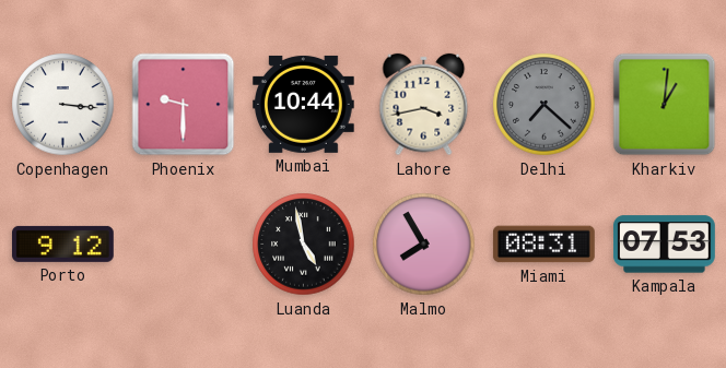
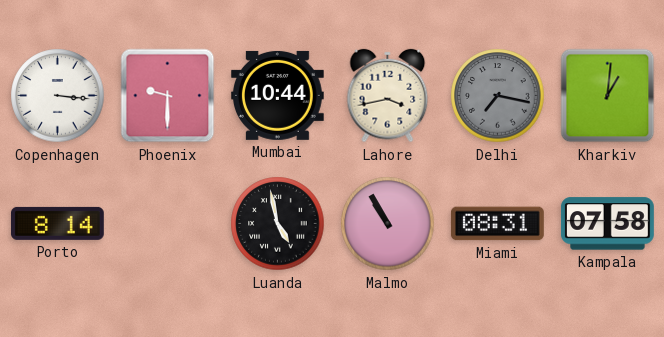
Delhi: 7:22 -> 7:17
Porto: 9:12 -> 8:14
Malmo: 7:55 -> 10:55
Kampala: 07:53 -> 07:58
